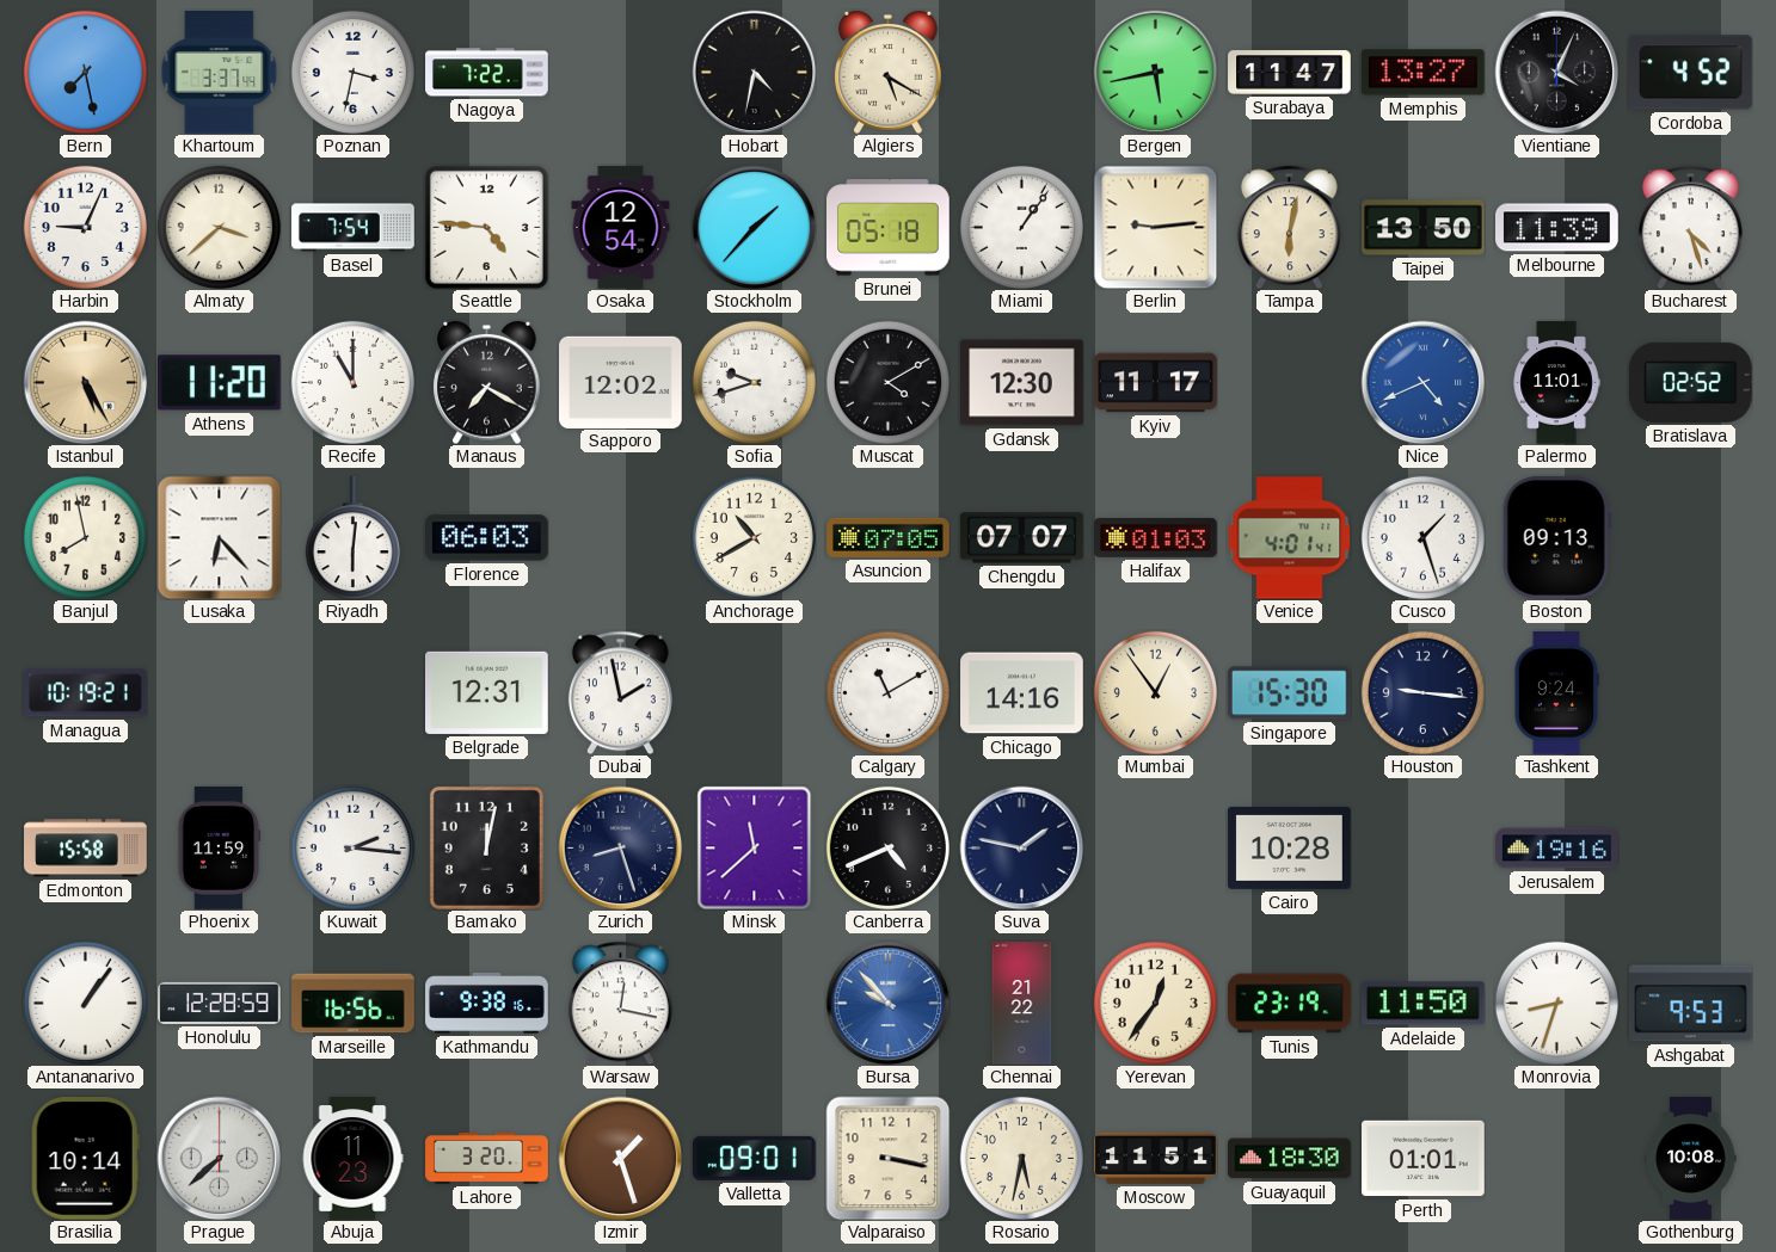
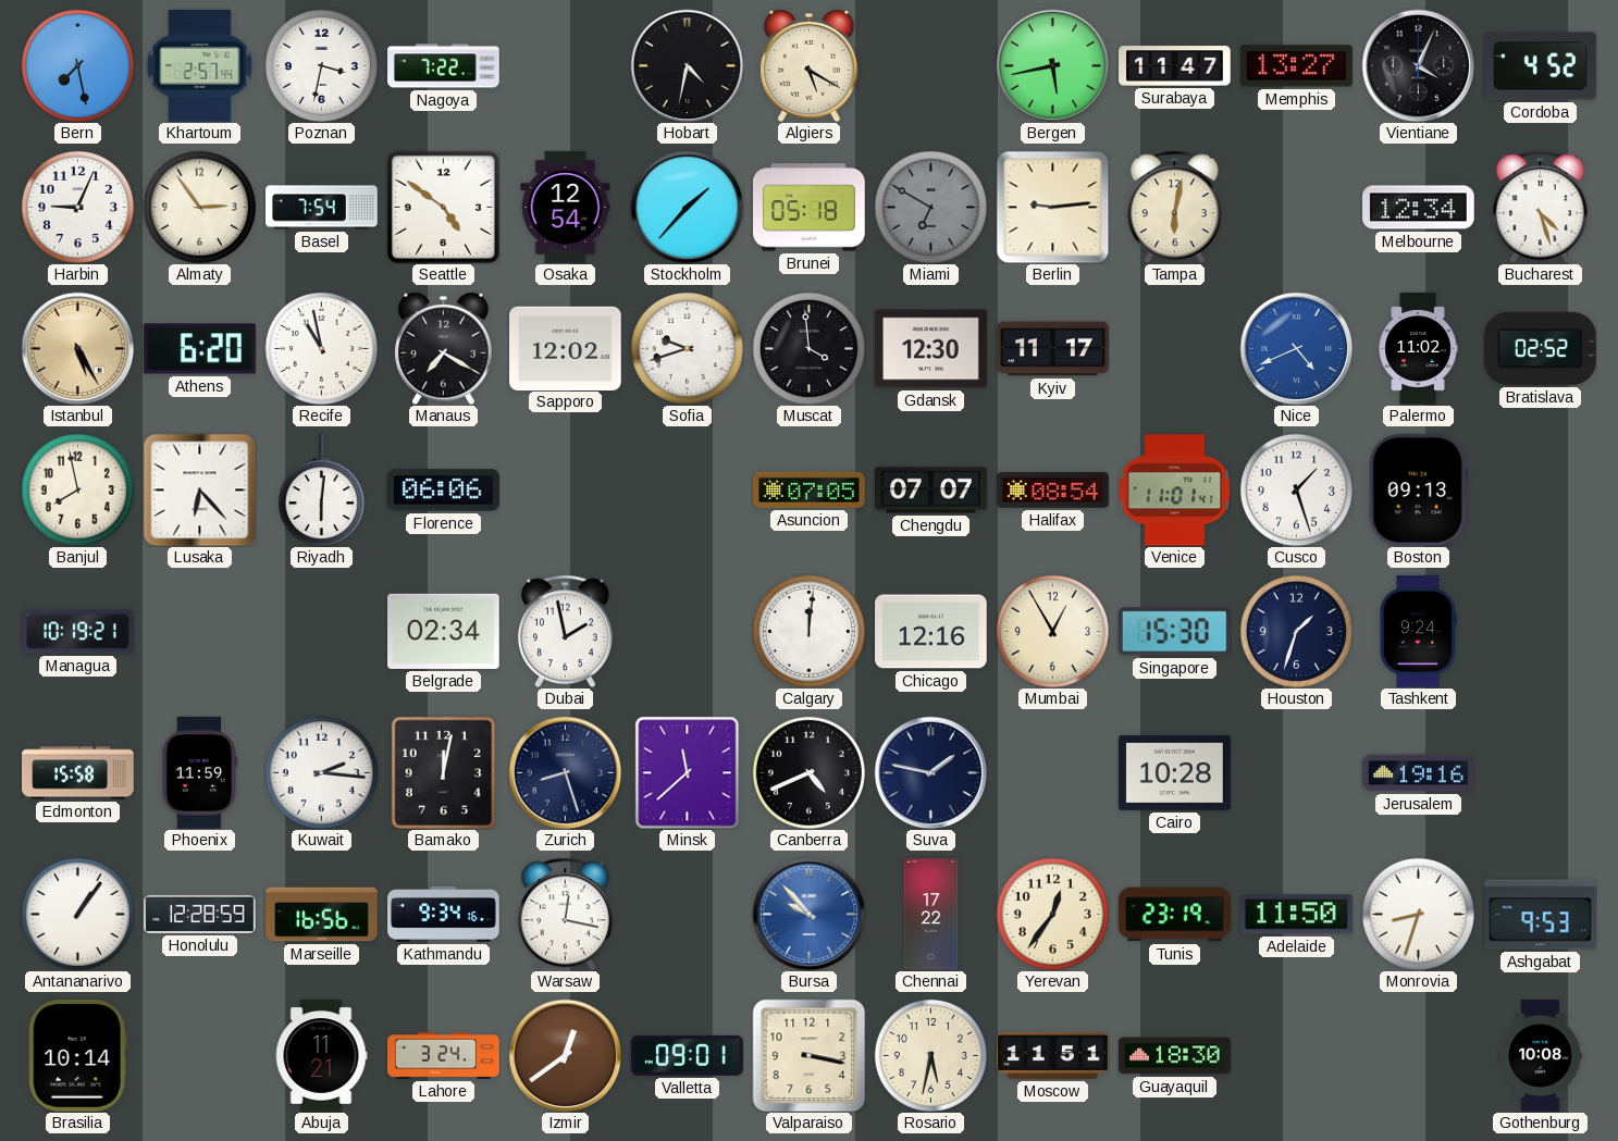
Khartoum: 3:37 -> 2:57
Almaty: 3:38 -> 2:54
Seattle: 4:46 -> 4:51
Miami: 1:06 -> 6:50
Miami dial: white -> grey
Taipei: 13:50 -> none
Melbourne: 11:39 -> 12:34
Athens: 11:20 -> 6:20
Recife: 11:00 -> 10:58
Muscat: 4:10 -> 3:59
Palermo: 11:01 -> 11:02
Florence: 06:03 -> 06:06
Anchorage: 10:40 -> none
Halifax: 01:03 -> 08:54
Venice: 4:01 -> 11:01
Belgrade: 12:31 -> 02:34
Calgary: 11:10 -> 12:01
Chicago: 14:16 -> 12:16
Mumbai: 12:54 -> 12:55
Houston: 9:16 -> 1:33
Kathmandu: 9:38 -> 9:34
Chennai: 21:22 -> 17:22
Prague: 7:38 -> none
Abuja: 11:23 -> 11:21
Lahore: 3:20 -> 3:24
Izmir: 1:27 -> 12:39
Perth: 01:01 -> none
